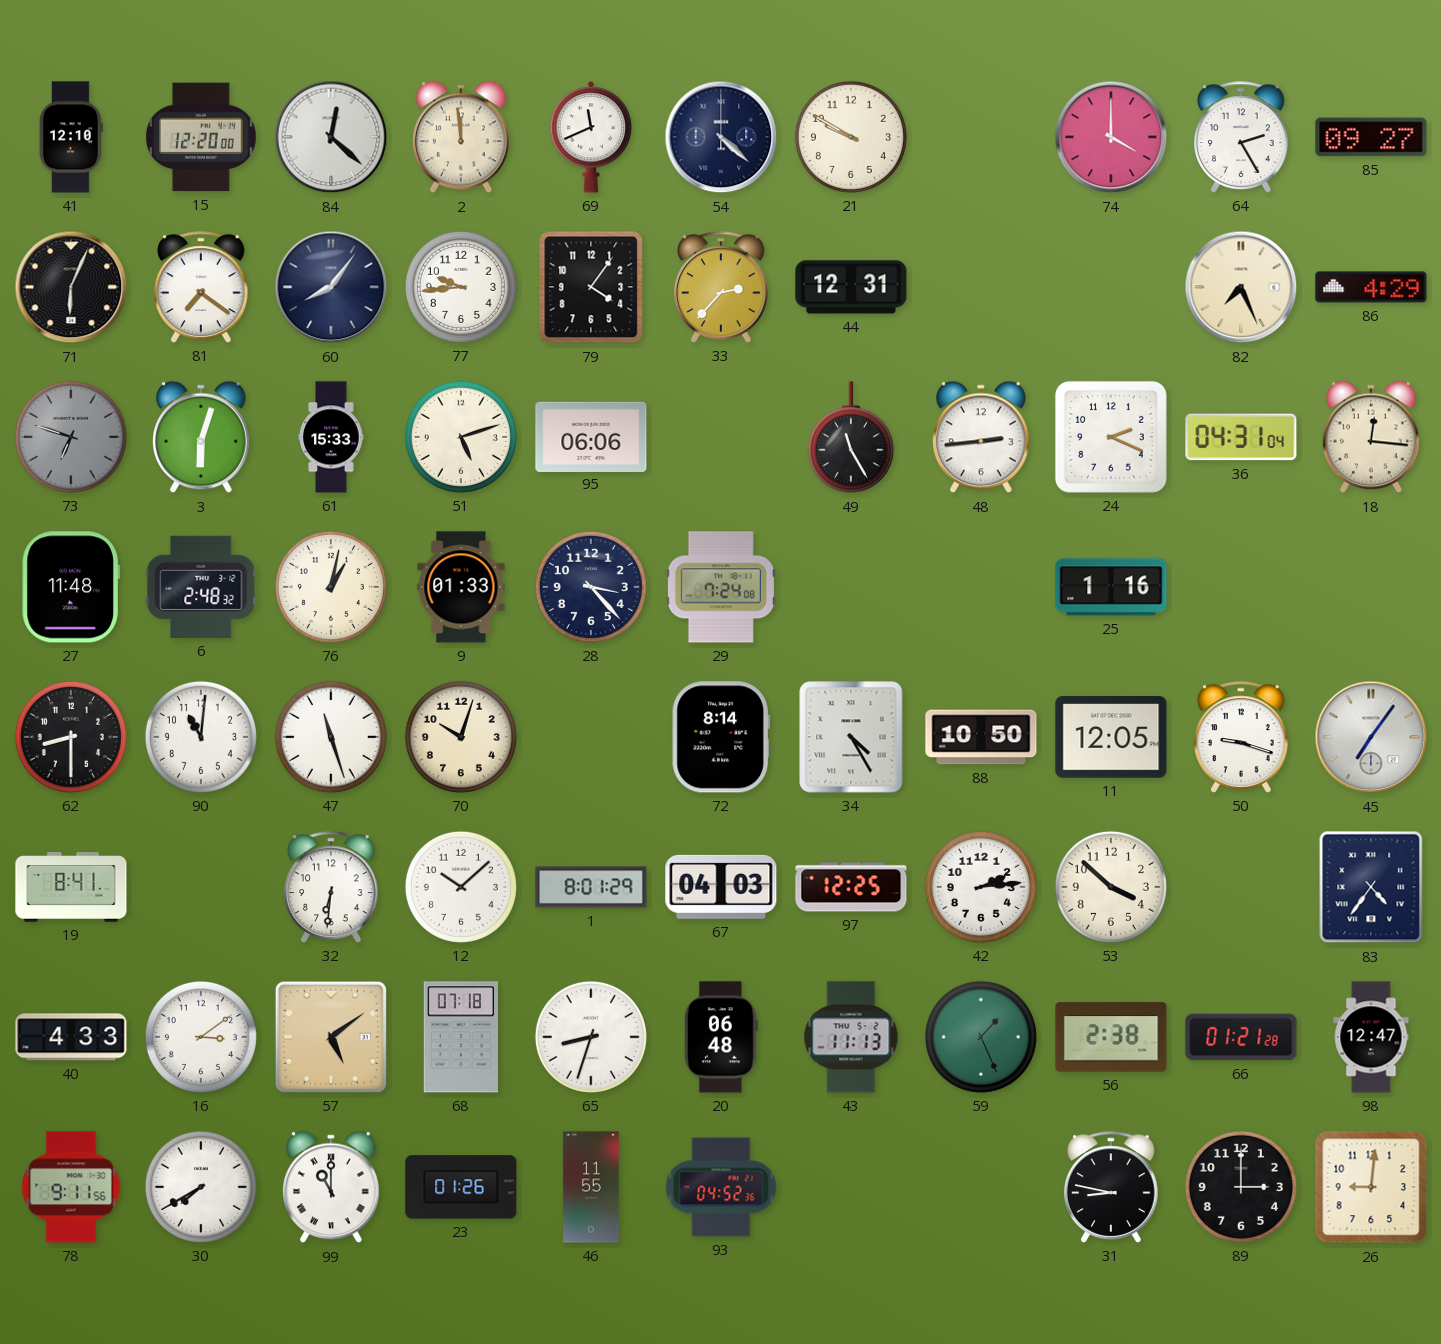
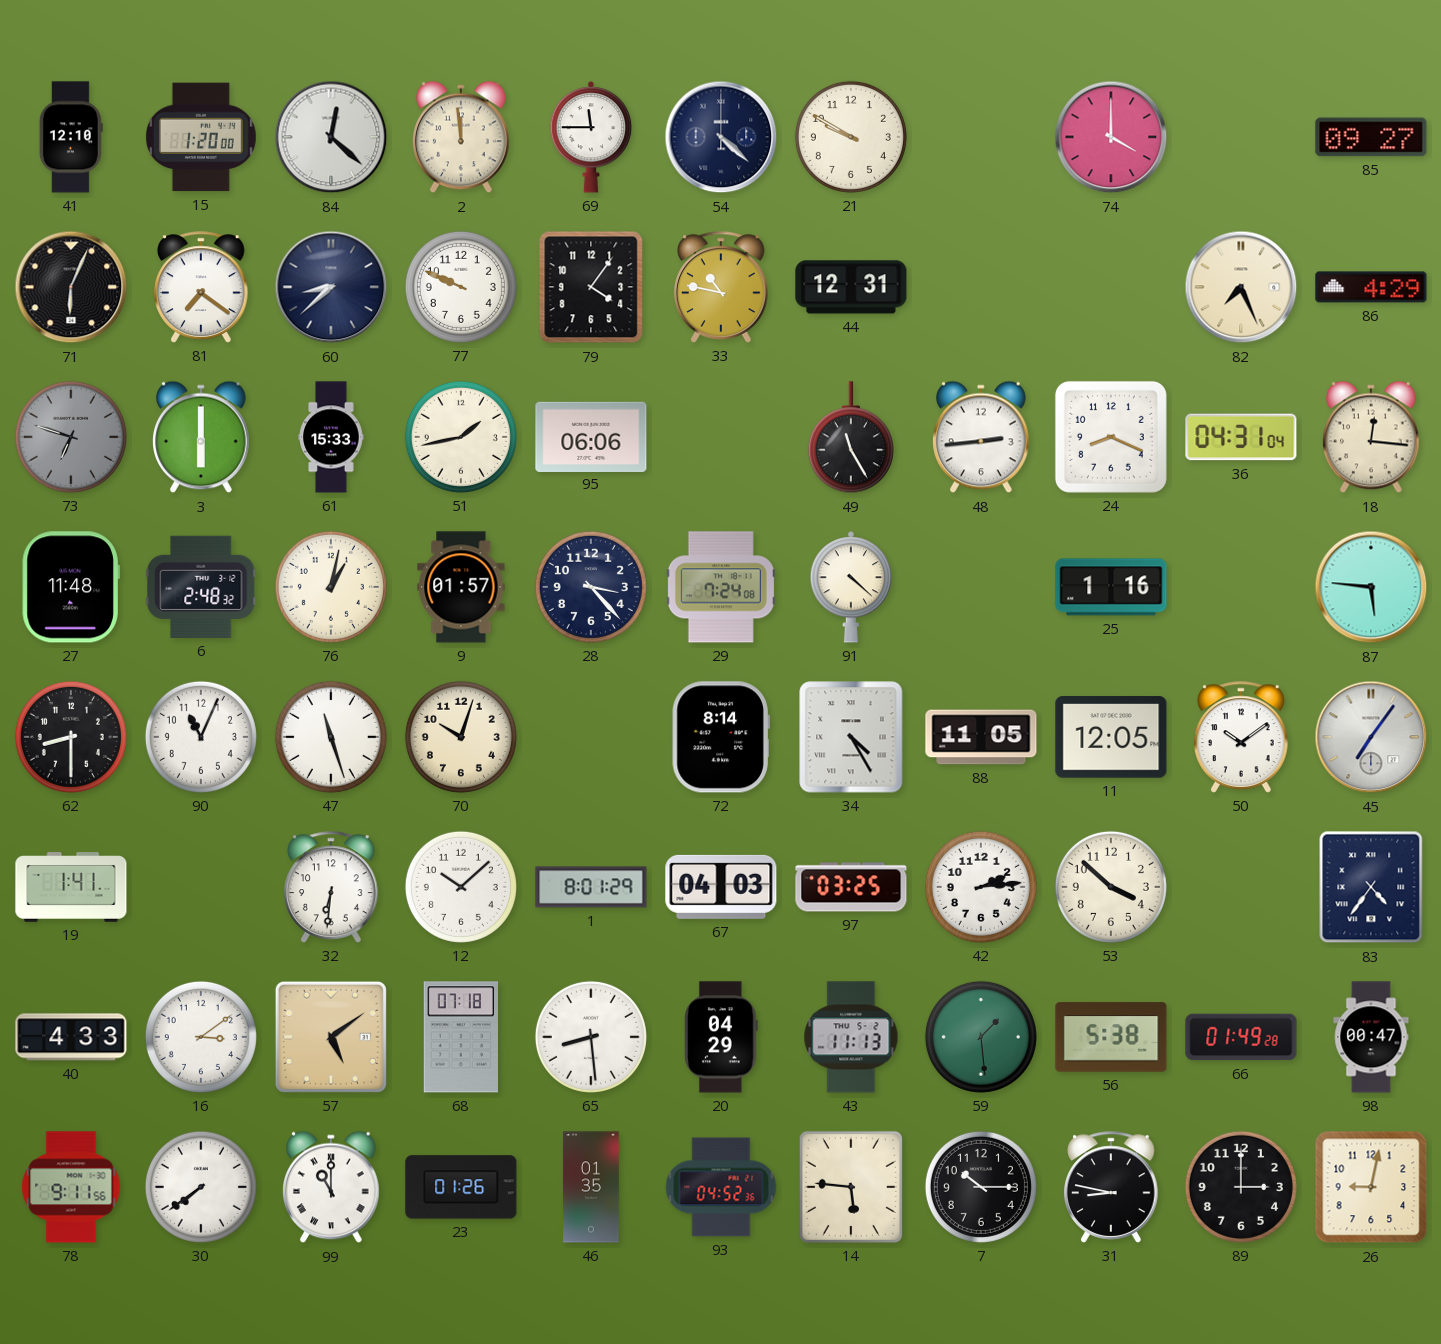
15: 12:20 -> 1:20
69: 11:41 -> 11:45
64: 2:25 -> none
60: 8:06 -> 8:38
77: 9:44 -> 9:49
33: 2:37 -> 10:47
3: 6:03 -> 6:00
51: 5:12 -> 1:43
24: 2:19 -> 8:19
9: 01:33 -> 01:57
91: none -> 4:22
87: none -> 5:46
90: 11:01 -> 11:04
88: 10:50 -> 11:05
50: 9:18 -> 10:09
19: 8:41 -> 1:41
97: 12:25 -> 03:25
65: 8:33 -> 8:29
20: 06:48 -> 04:29
59: 1:26 -> 1:29
56: 2:38 -> 5:38
66: 01:21 -> 01:49
98: 12:47 -> 00:47
30: 7:40 -> 7:39
46: 11:55 -> 01:35
14: none -> 5:46
7: none -> 10:15
26: 9:01 -> 9:02
